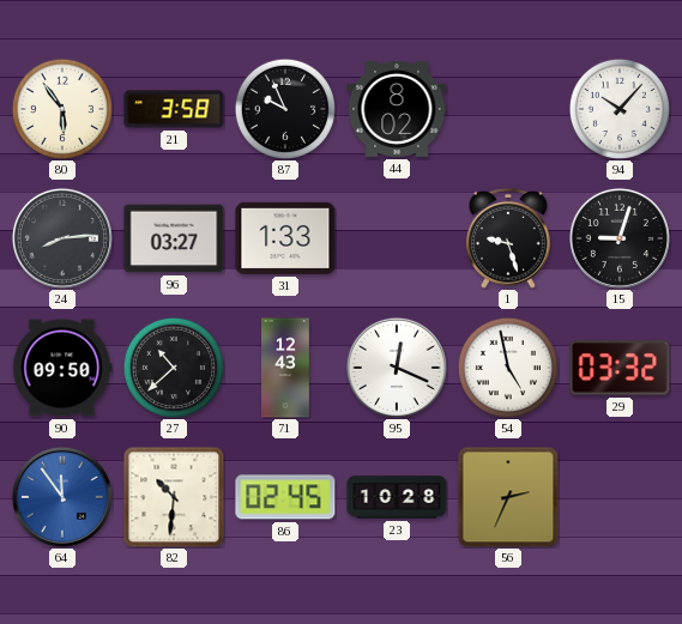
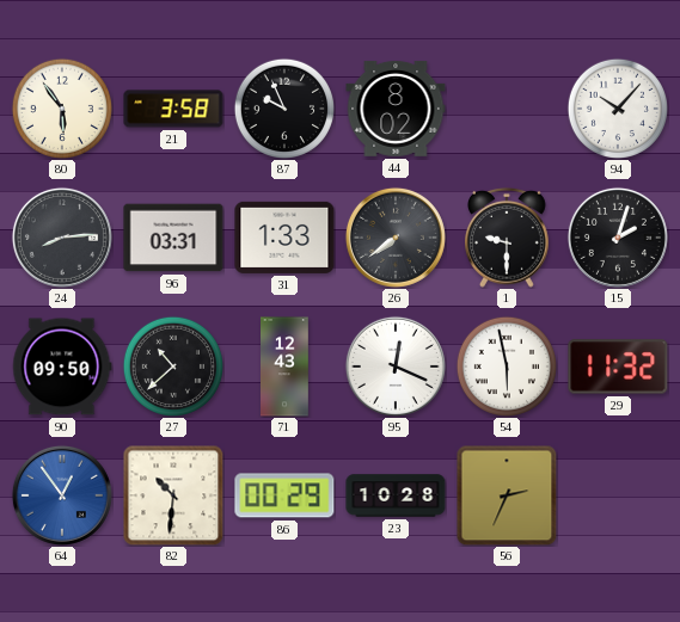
96: 03:27 -> 03:31
26: none -> 7:39
1: 9:27 -> 9:30
15: 9:03 -> 2:03
54: 4:58 -> 5:58
29: 03:32 -> 11:32
64: 11:54 -> 12:54
86: 02:45 -> 00:29
